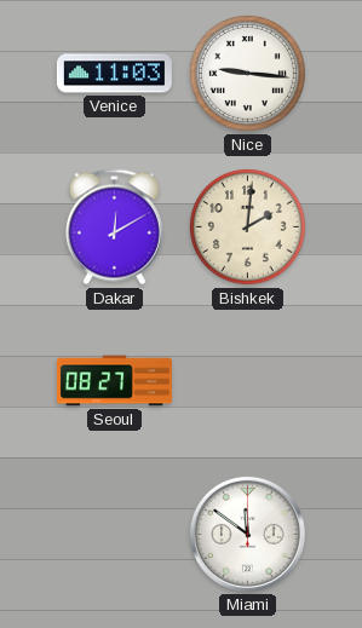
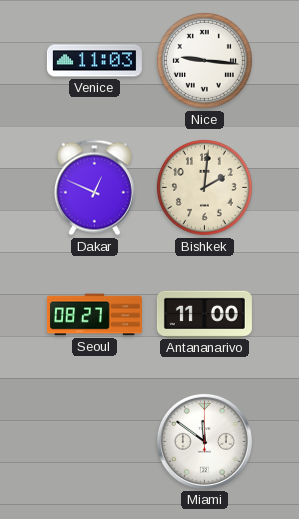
Dakar: 12:10 -> 12:49
Antananarivo: none -> 11:00
